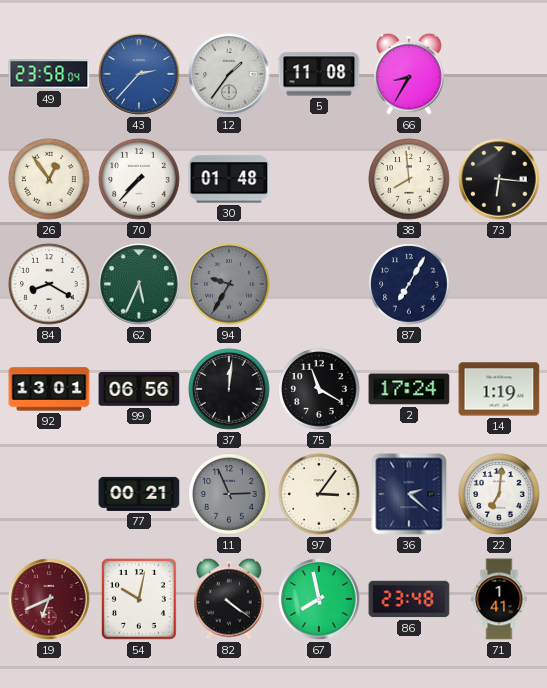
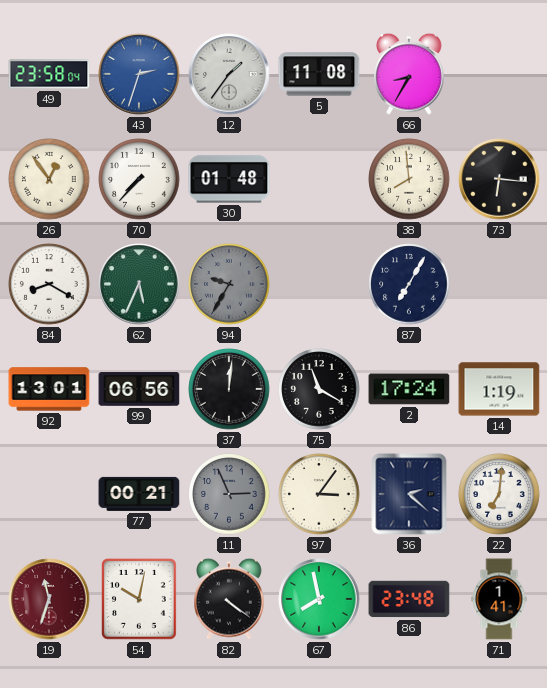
43: 2:37 -> 2:33
19: 6:41 -> 11:33
